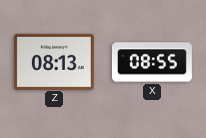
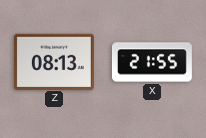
X: 08:55 -> 21:55
